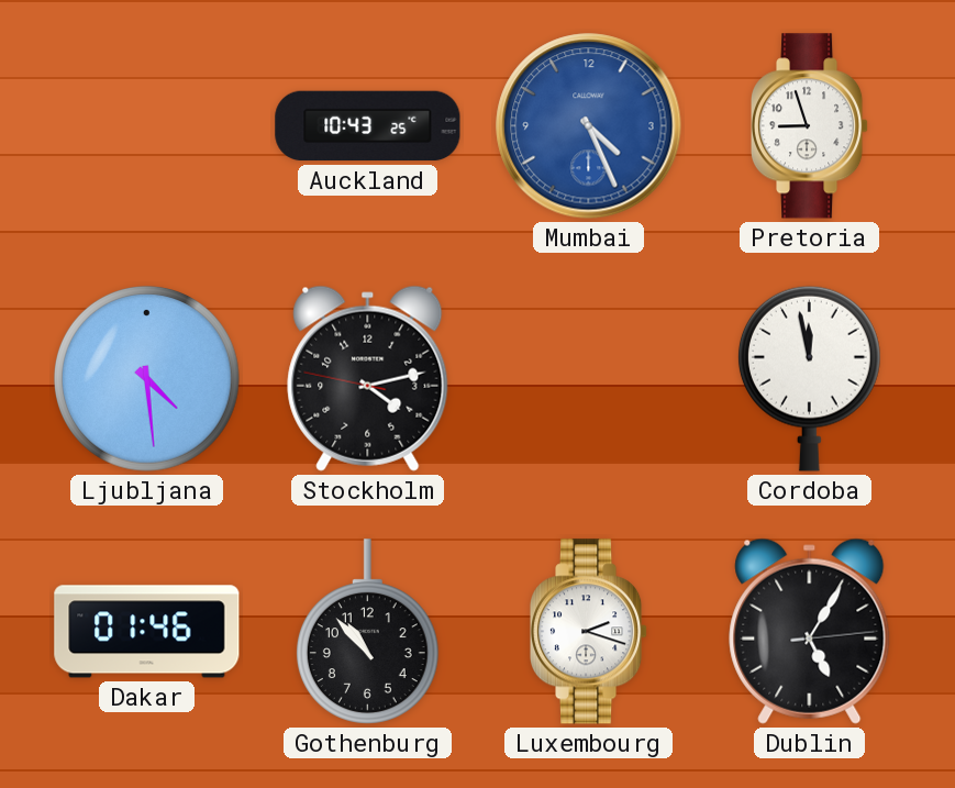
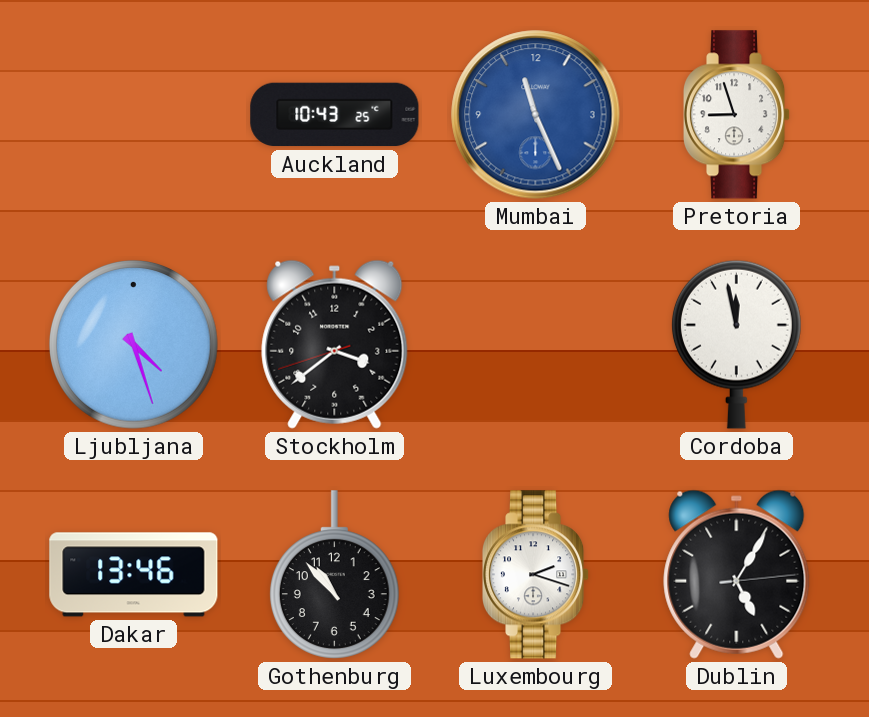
Mumbai: 4:26 -> 11:26
Ljubljana: 4:29 -> 4:27
Stockholm: 4:12 -> 3:38
Dakar: 01:46 -> 13:46
